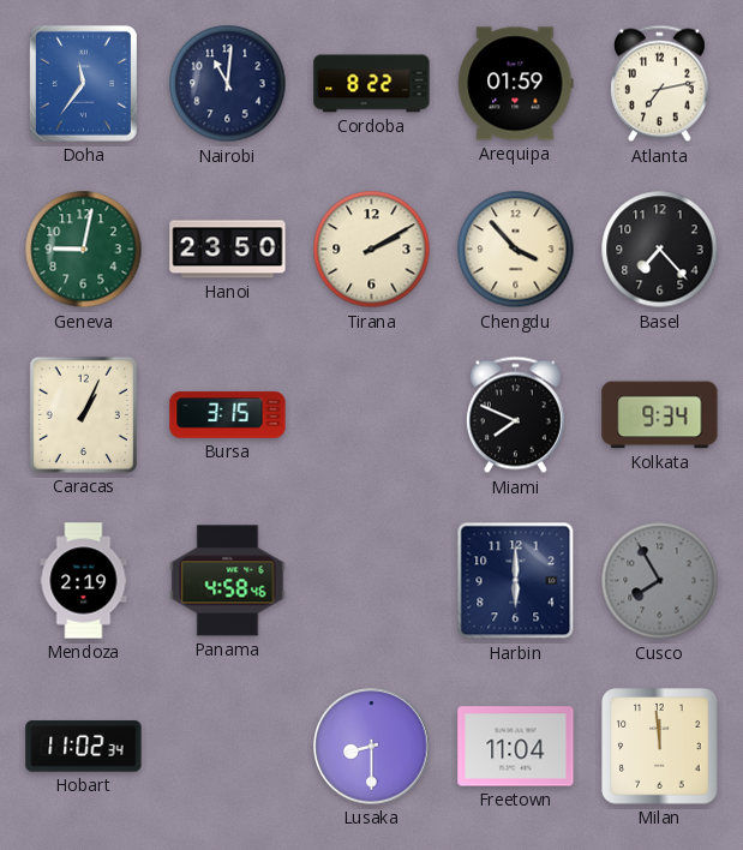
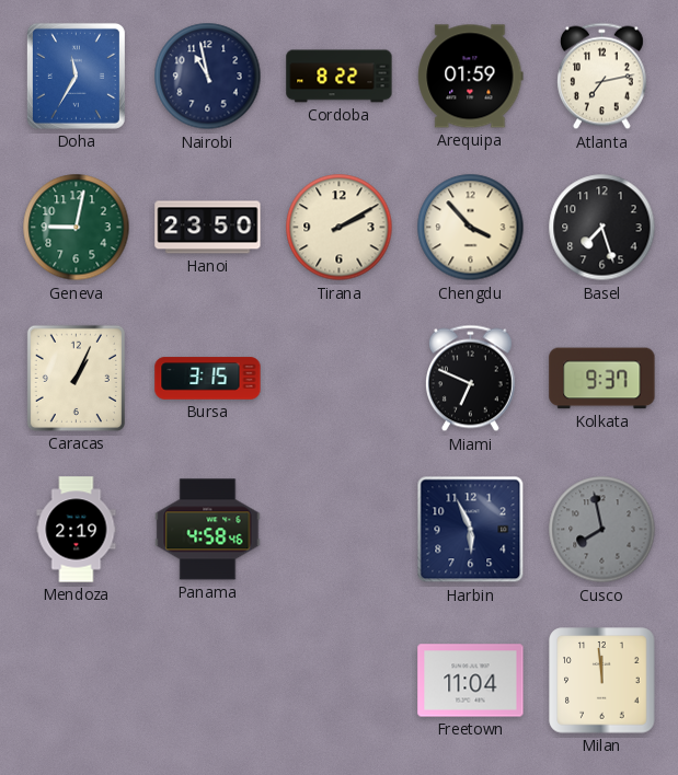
Doha: 11:36 -> 11:35
Nairobi: 11:01 -> 10:58
Basel: 7:23 -> 7:27
Miami: 7:49 -> 6:49
Kolkata: 9:34 -> 9:37
Harbin: 6:00 -> 5:56
Cusco: 7:55 -> 7:58
Hobart: 11:02 -> none
Lusaka: 8:30 -> none
